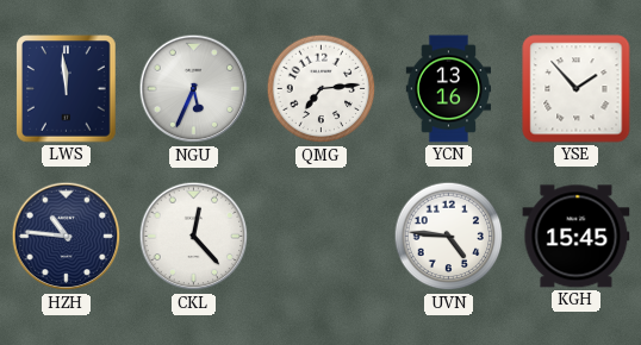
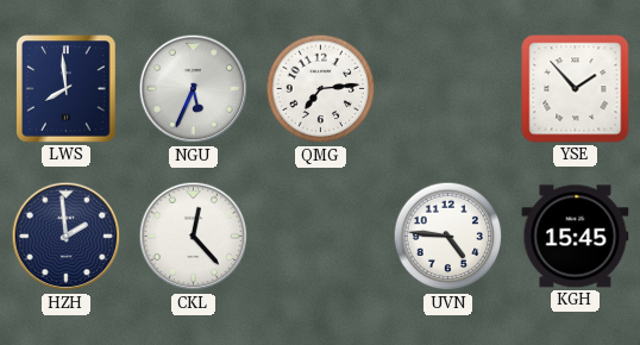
LWS: 11:59 -> 7:59
YCN: 13:16 -> none
HZH: 10:46 -> 1:59
